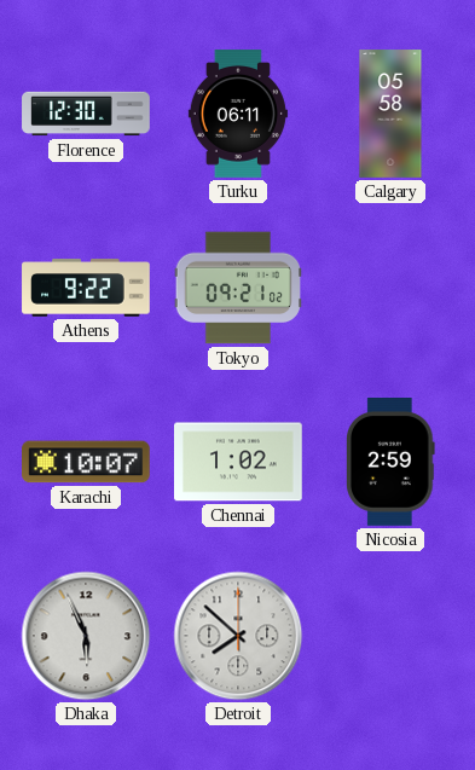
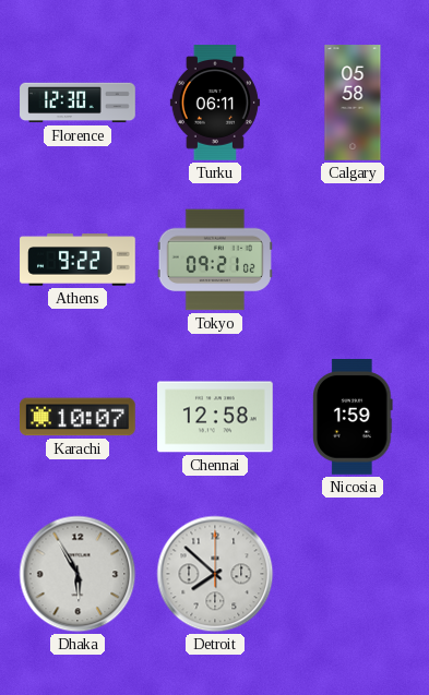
Chennai: 1:02 -> 12:58
Nicosia: 2:59 -> 1:59
Dhaka: 5:56 -> 5:55
